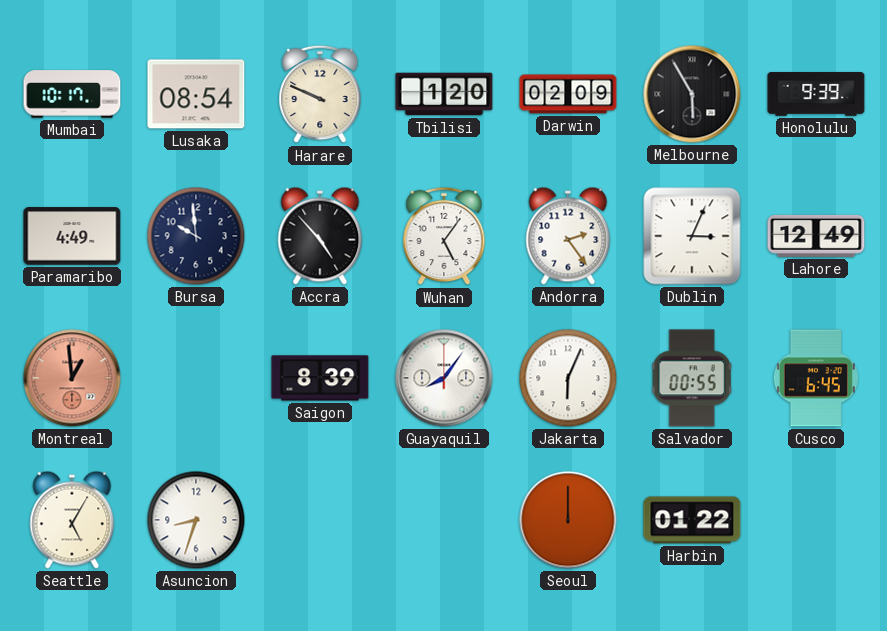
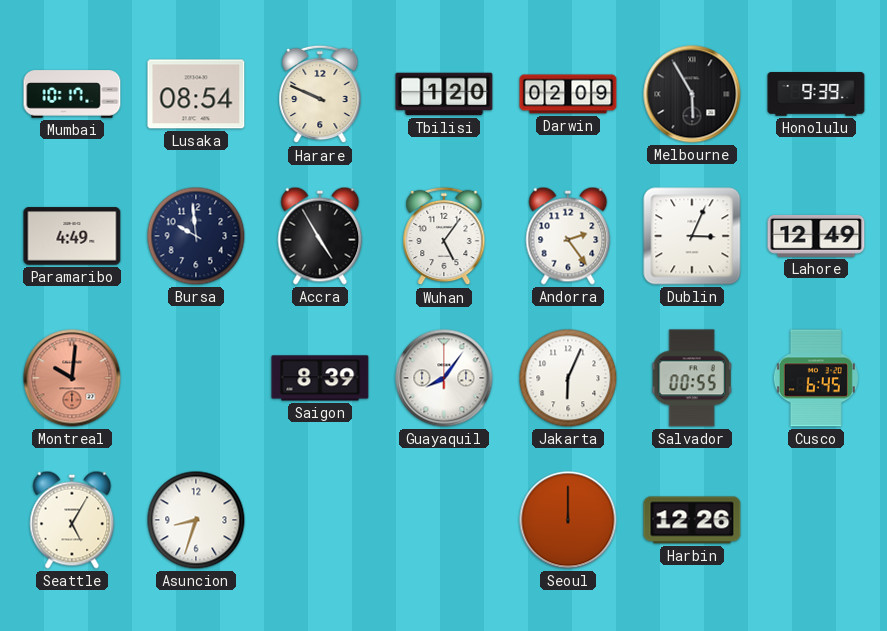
Accra: 4:53 -> 4:55
Montreal: 12:59 -> 10:01
Harbin: 01:22 -> 12:26
